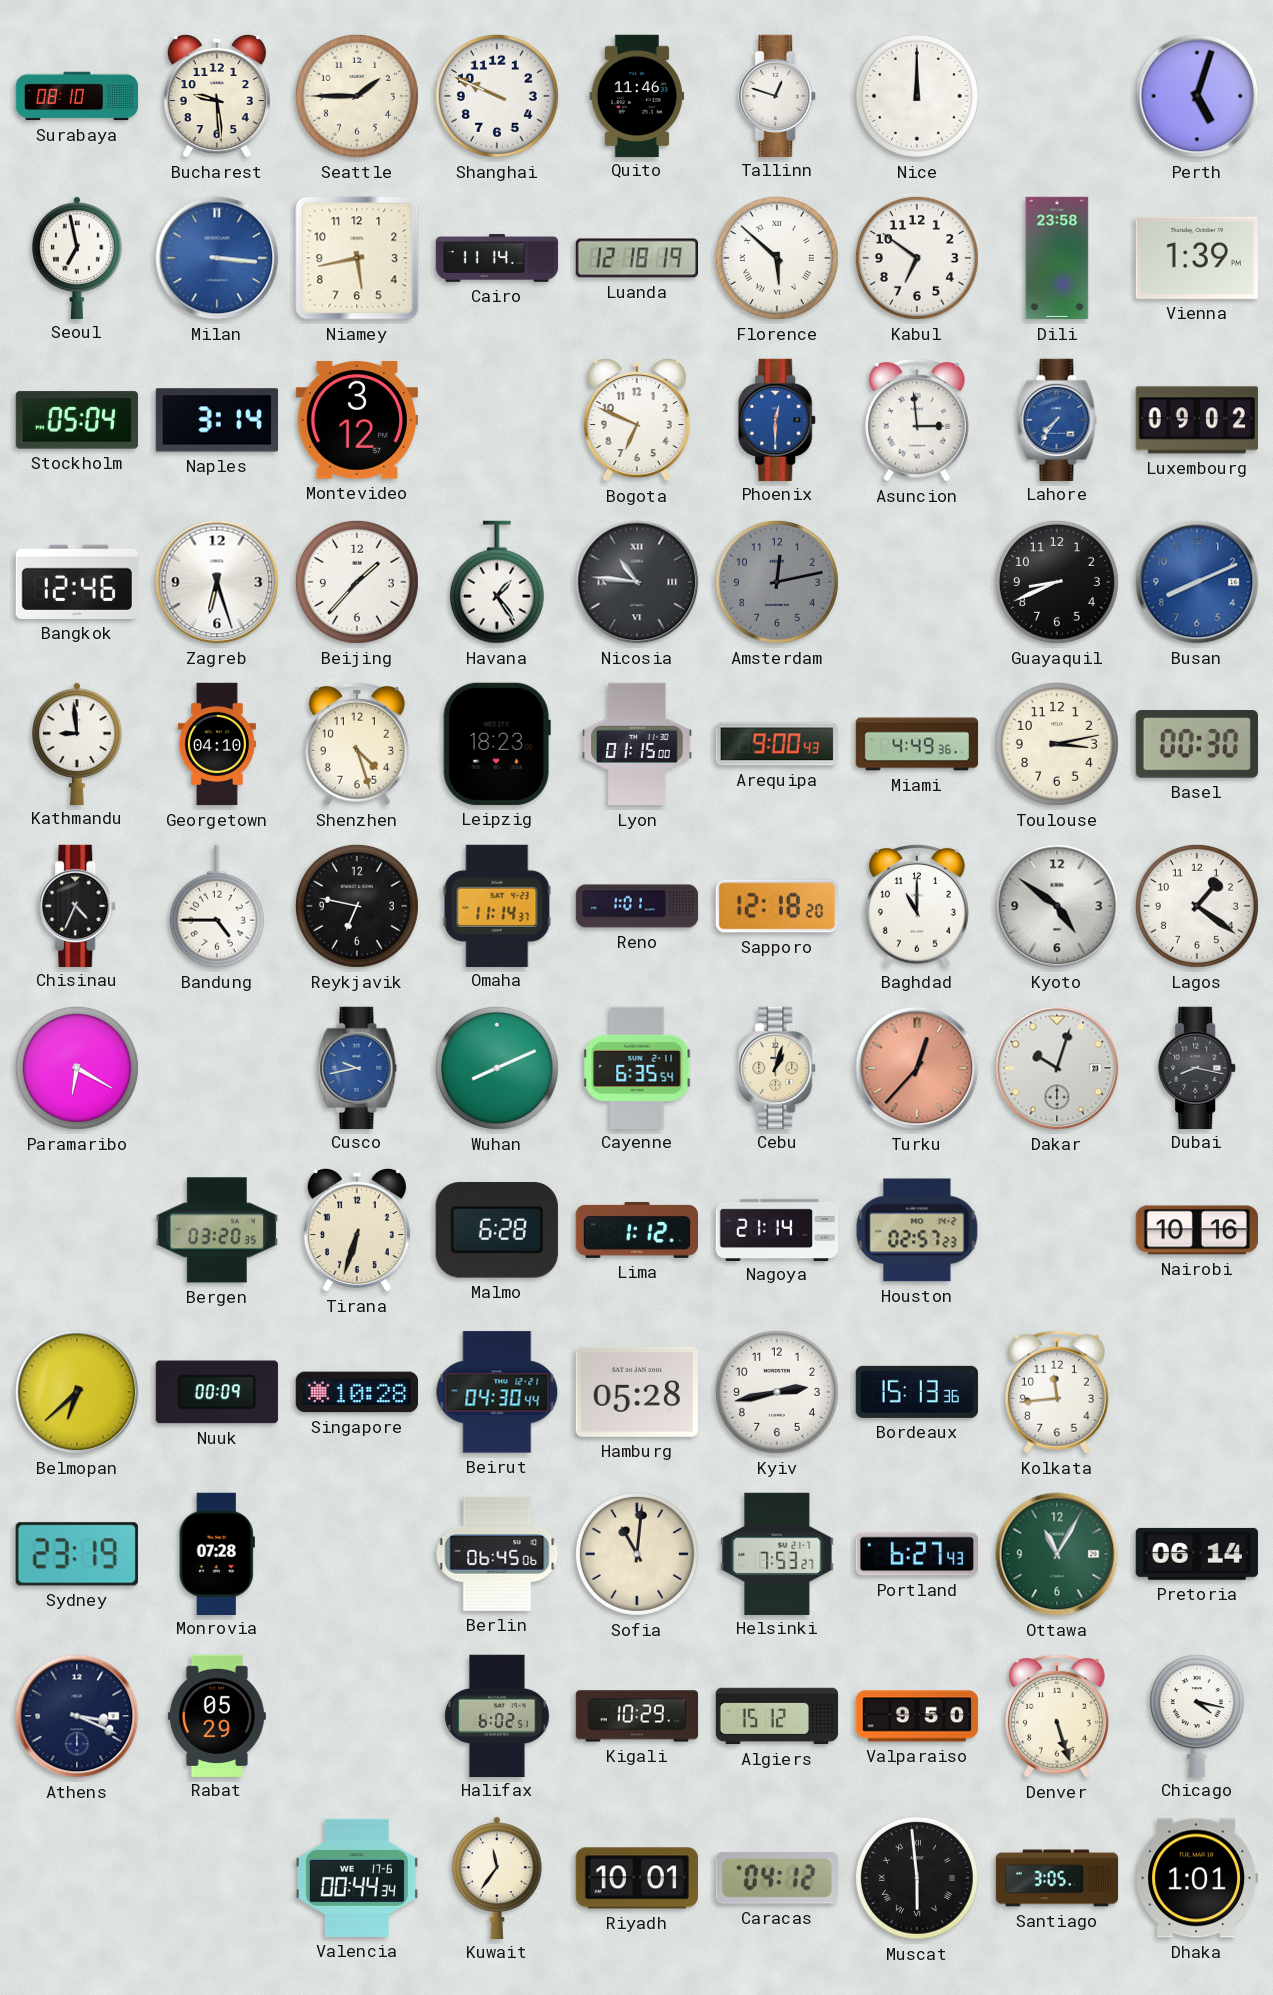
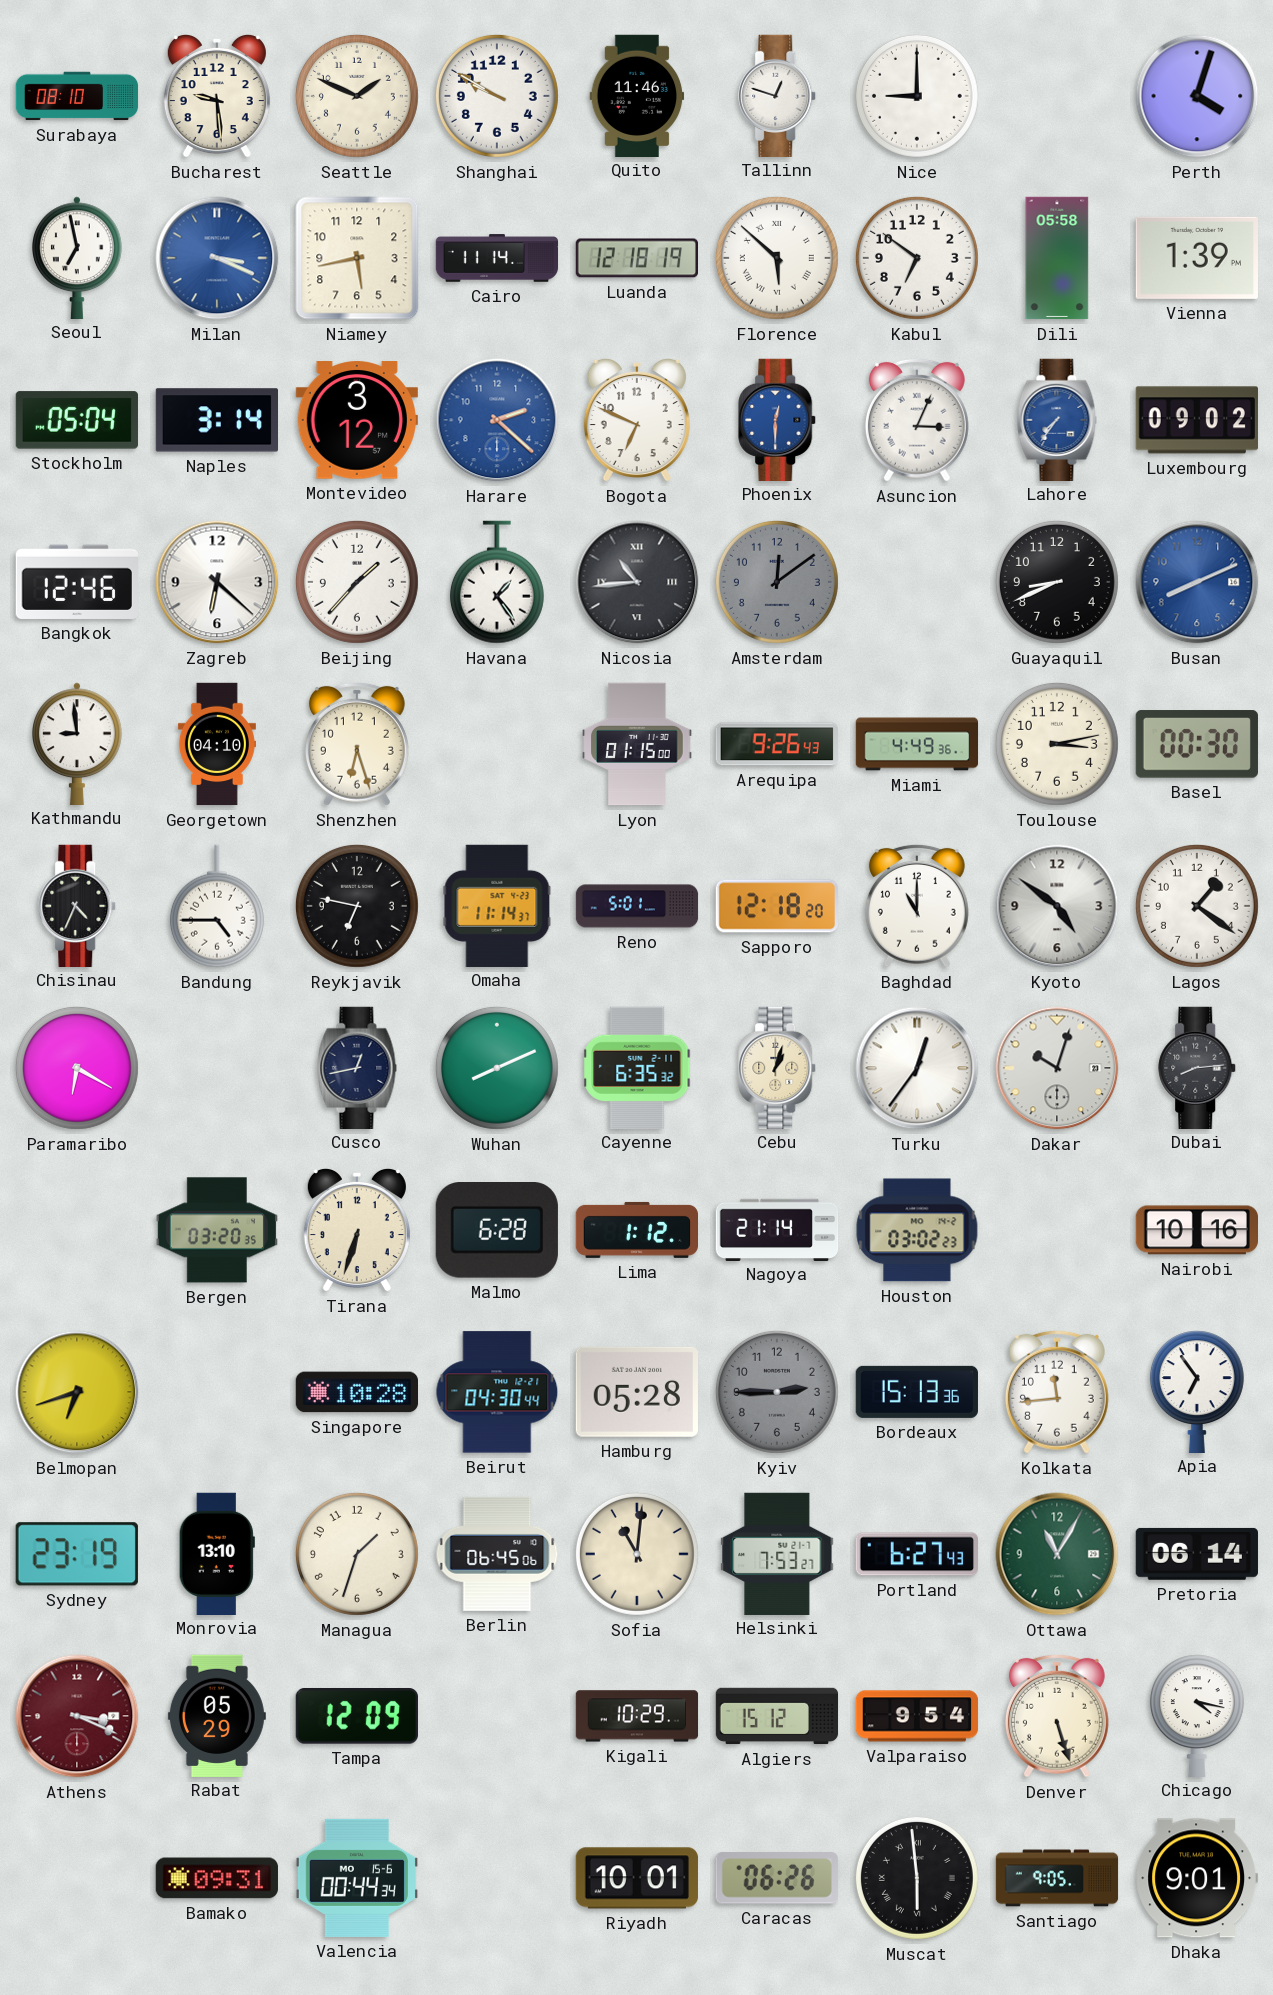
Seattle: 1:45 -> 1:49
Shanghai: 9:49 -> 9:50
Nice: 12:00 -> 9:00
Perth: 5:03 -> 4:03
Milan: 3:16 -> 3:19
Dili: 23:58 -> 05:58
Harare: none -> 2:22
Asuncion: 2:59 -> 3:04
Zagreb: 6:27 -> 6:22
Nicosia: 10:46 -> 10:44
Amsterdam: 12:13 -> 12:09
Shenzhen: 4:27 -> 6:27
Leipzig: 18:23 -> none
Arequipa: 9:00 -> 9:26
Reno: 1:01 -> 5:01
Cusco: 9:43 -> 12:43
Cusco dial: blue -> navy
Cayenne: 6:35:54 -> 6:35:32
Turku: 12:37 -> 12:36
Turku dial: salmon -> white
Dubai: 8:17 -> 8:14
Houston: 02:57 -> 03:02
Belmopan: 6:38 -> 6:42
Nuuk: 00:09 -> none
Kyiv: 2:43 -> 2:45
Kyiv dial: white -> grey
Apia: none -> 6:54
Monrovia: 07:28 -> 13:10
Managua: none -> 1:33
Athens dial: navy -> burgundy
Tampa: none -> 12:09
Halifax: 6:02 -> none
Valparaiso: 9:50 -> 9:54
Bamako: none -> 09:31
Valencia date: WE 17-6 -> MO 15-6
Kuwait: 11:36 -> none
Caracas: 04:12 -> 06:26
Santiago: 3:05 -> 9:05
Dhaka: 1:01 -> 9:01
